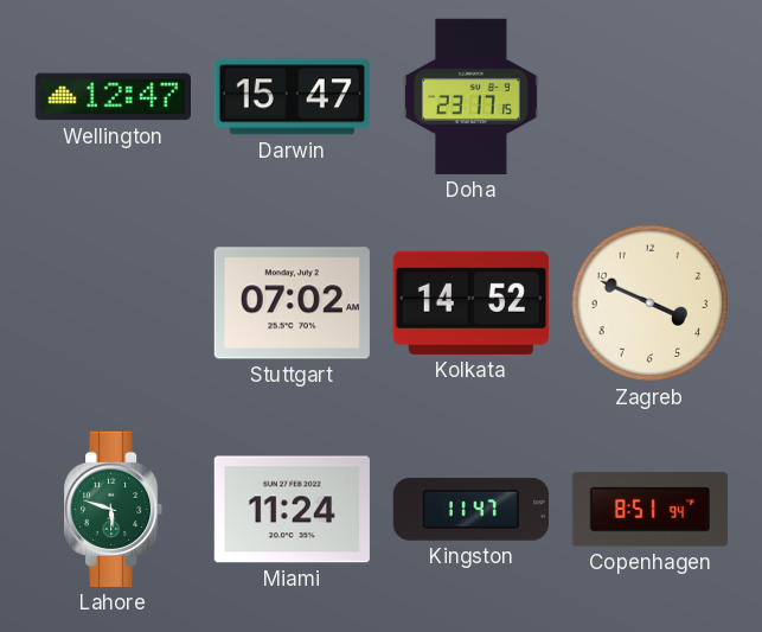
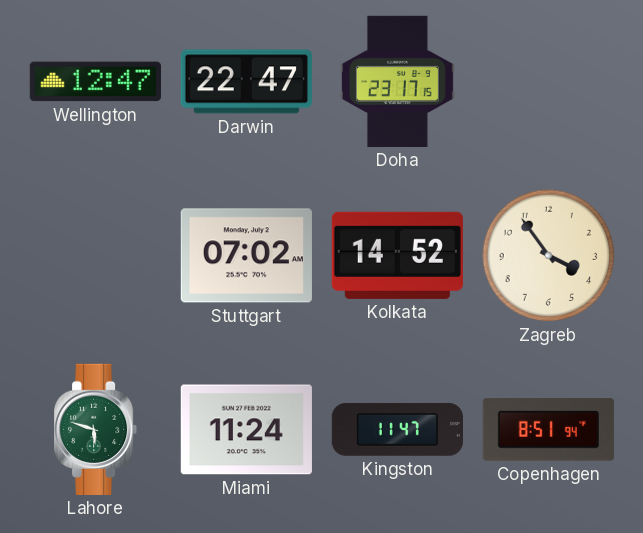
Darwin: 15:47 -> 22:47
Zagreb: 3:49 -> 3:54
